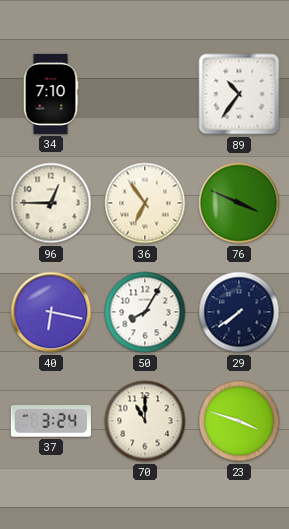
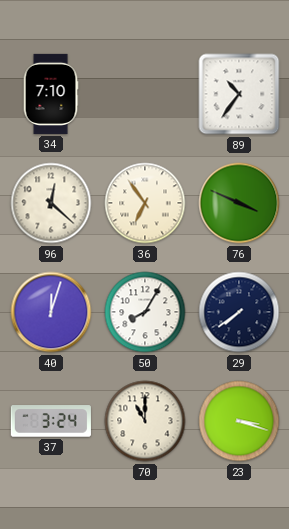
96: 12:45 -> 12:22
40: 6:17 -> 12:03
23: 3:48 -> 3:18
